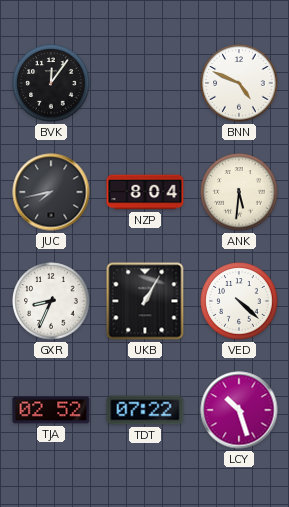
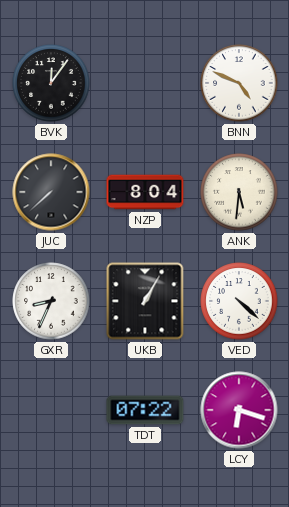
JUC: 7:43 -> 7:38
TJA: 02:52 -> none
LCY: 10:27 -> 6:18
